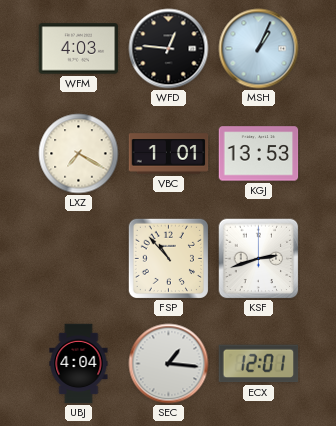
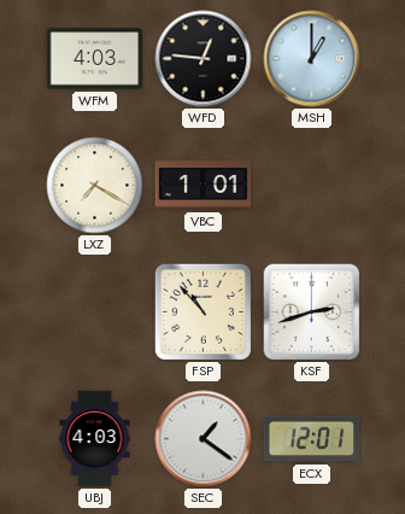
MSH: 1:04 -> 1:00
KGJ: 13:53 -> none
UBJ: 4:04 -> 4:03
SEC: 1:16 -> 1:21
